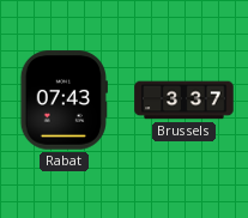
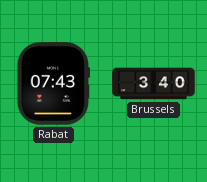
Brussels: 3:37 -> 3:40
